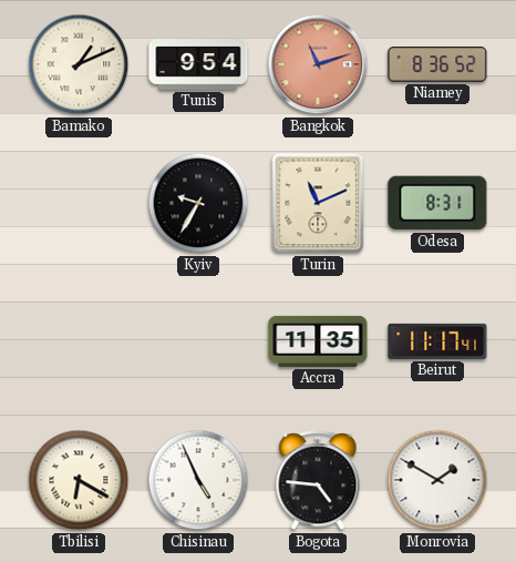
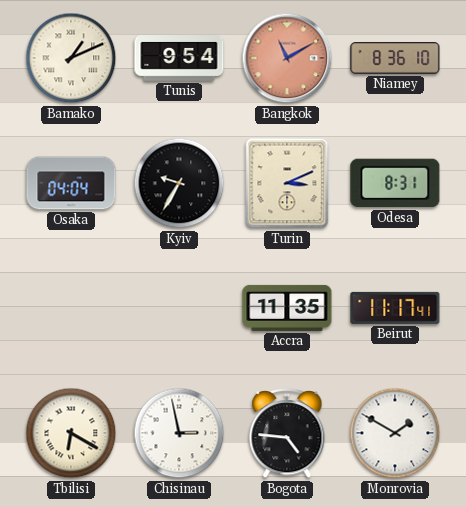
Bangkok: 11:12 -> 11:10
Niamey: 8:36:52 -> 8:36:10
Osaka: none -> 04:04
Turin: 11:11 -> 3:11
Chisinau: 4:56 -> 2:58
